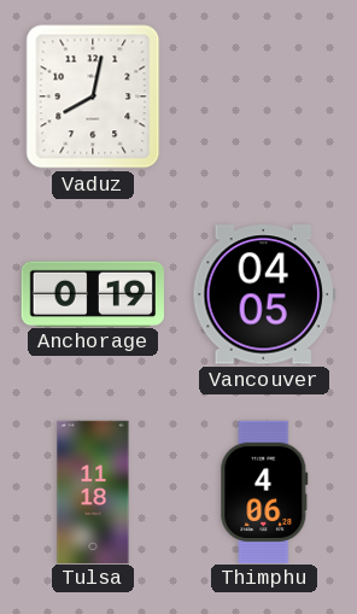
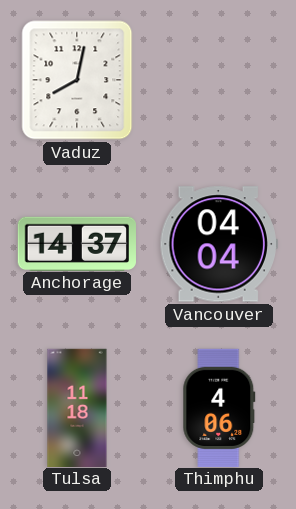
Anchorage: 0:19 -> 14:37
Vancouver: 04:05 -> 04:04
